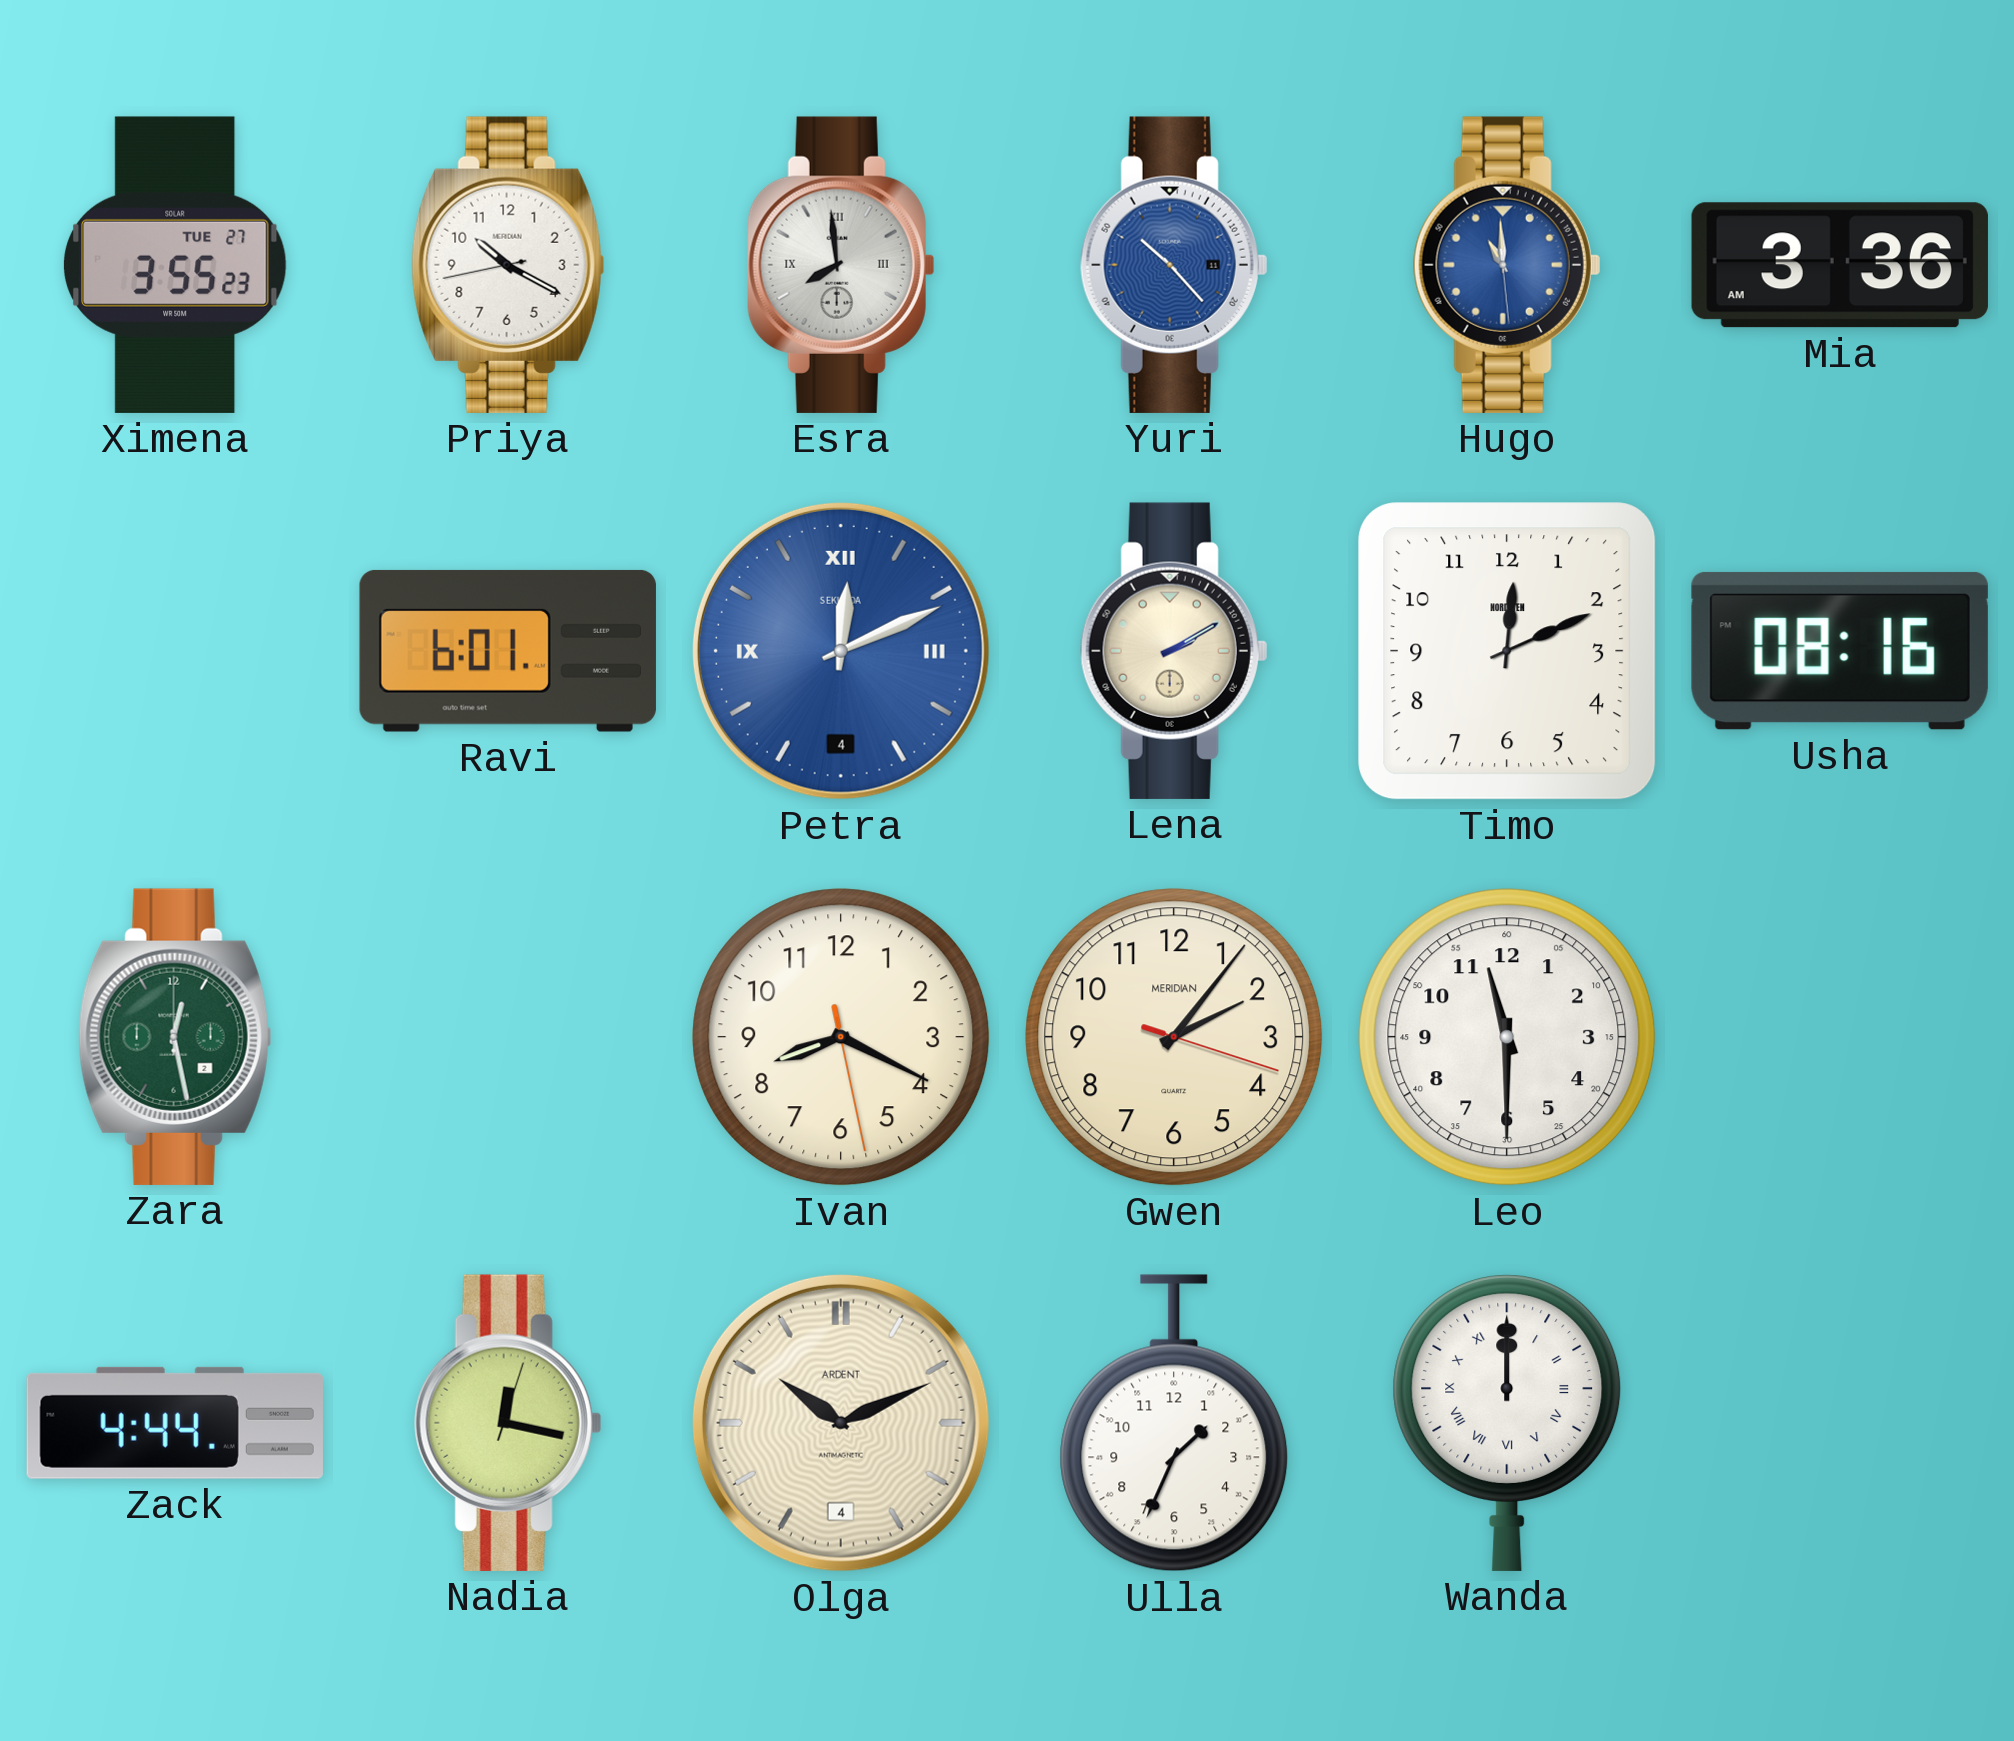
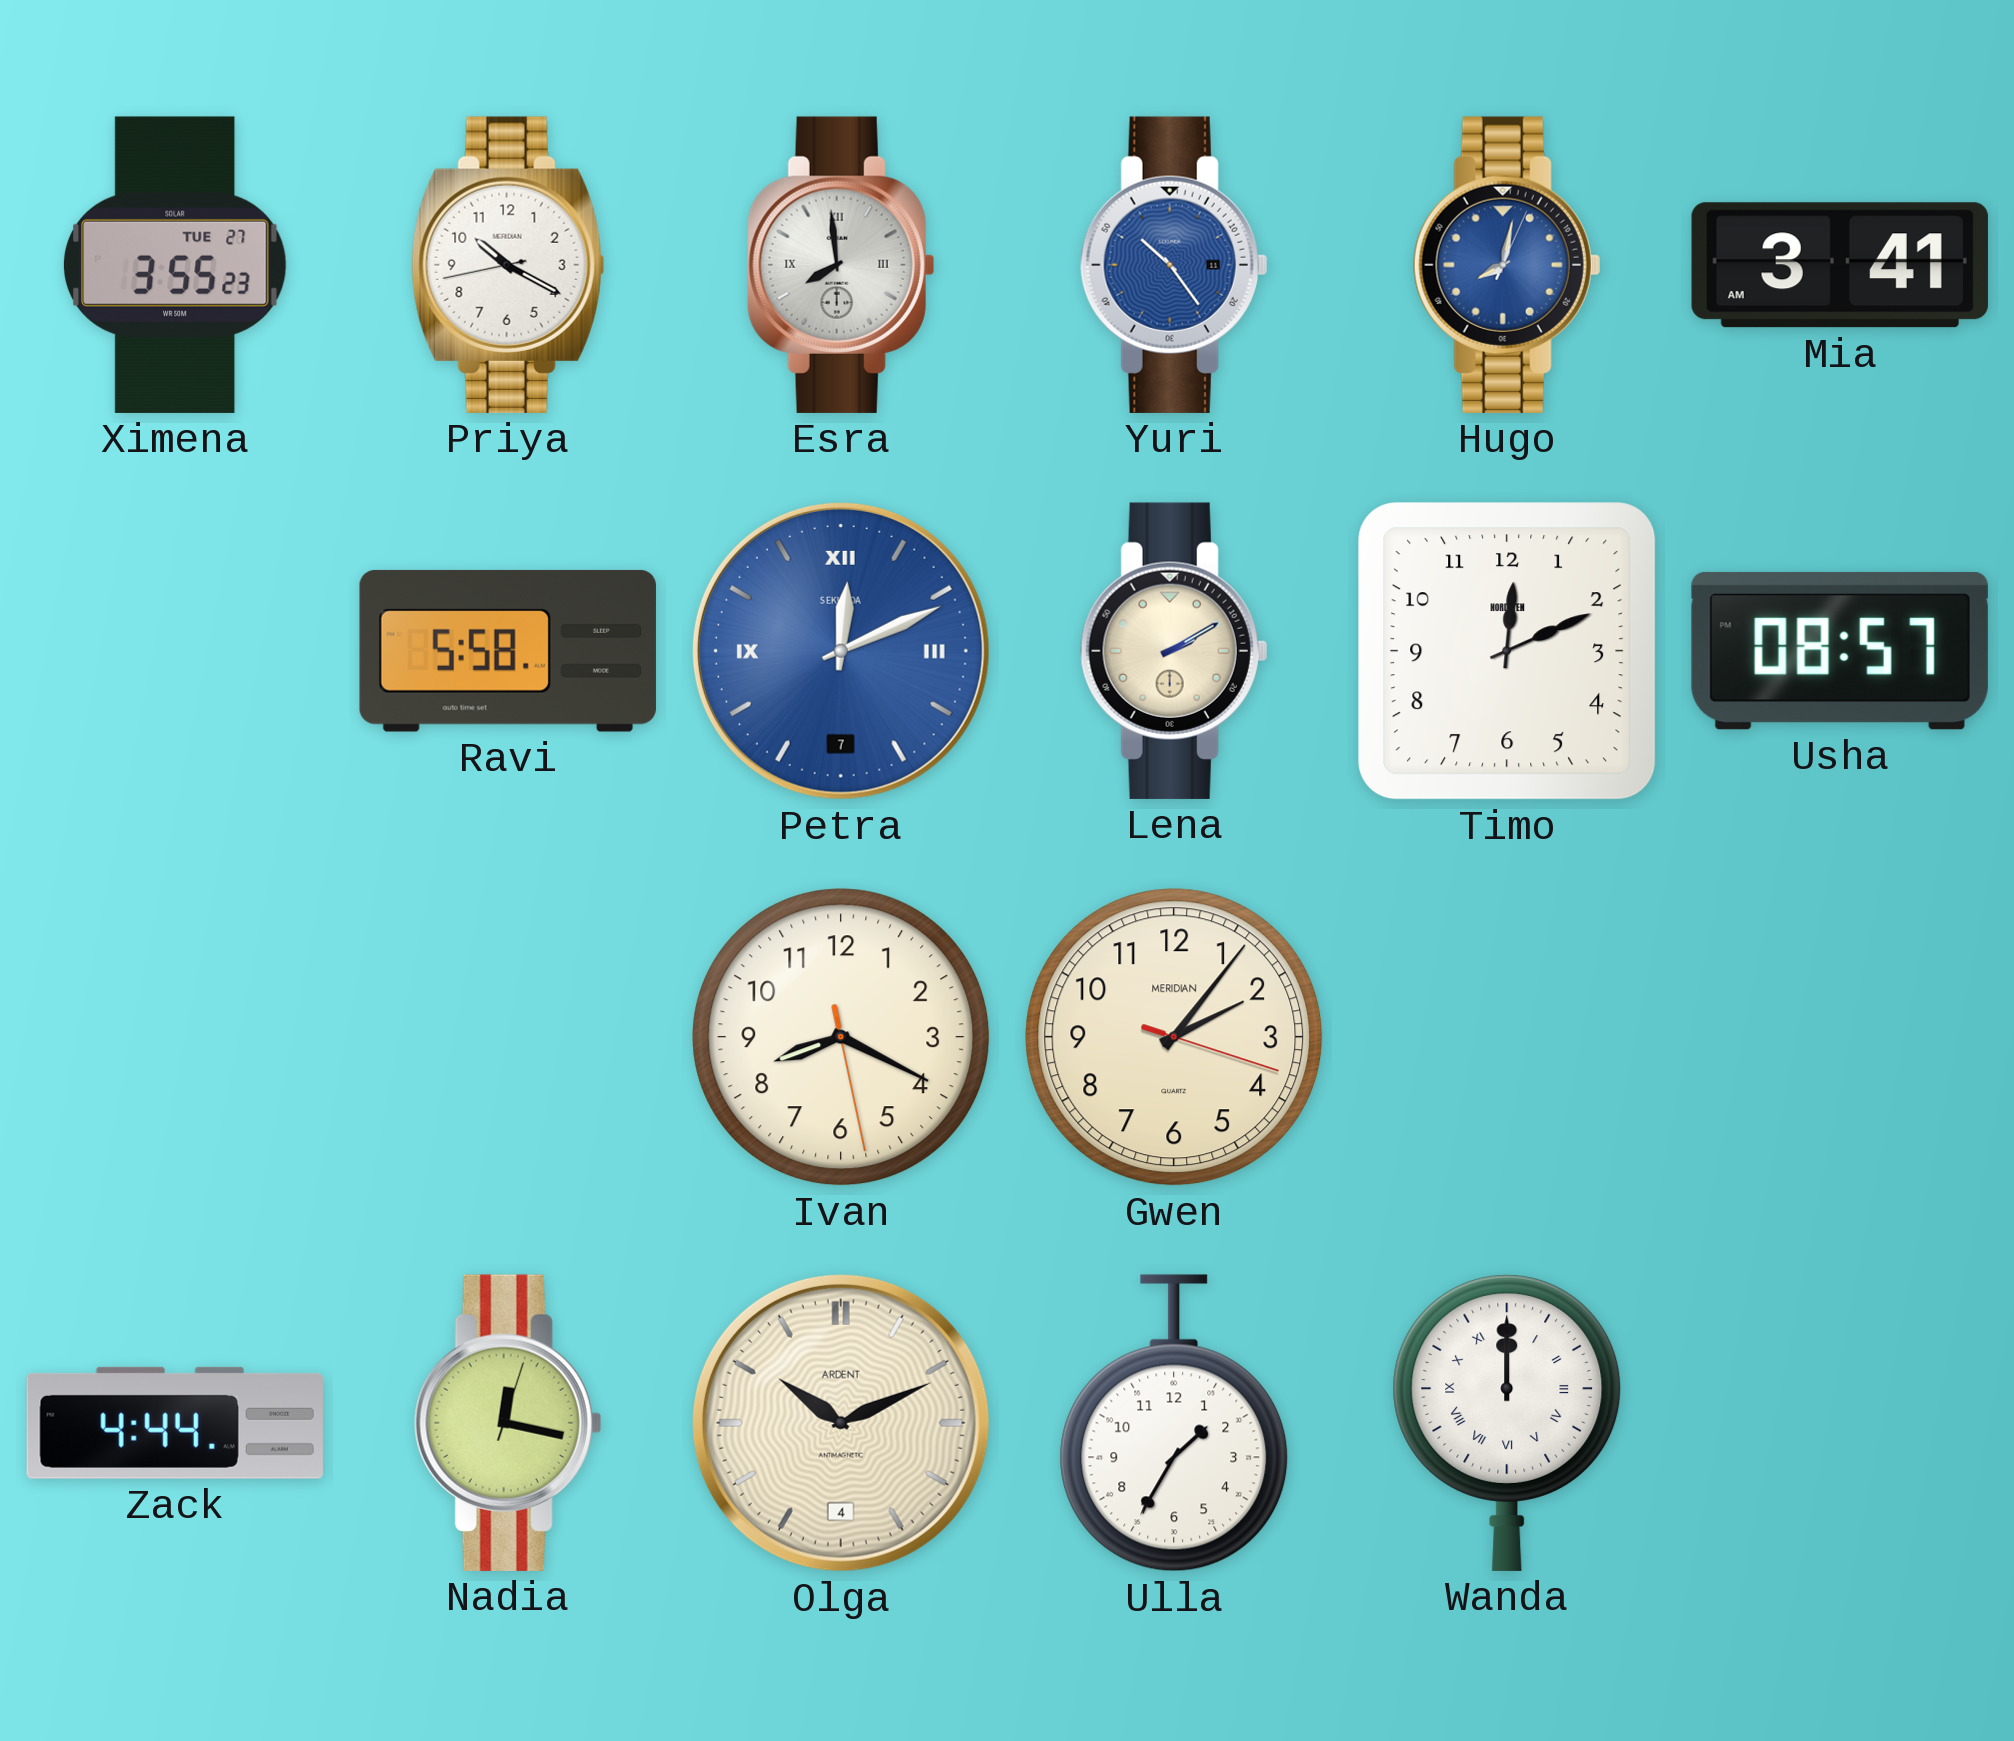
Yuri: 10:23 -> 10:24
Hugo: 10:59 -> 8:02
Mia: 3:36 -> 3:41
Ravi: 6:01 -> 5:58
Petra date: 4 -> 7
Usha: 08:16 -> 08:57
Zara: 12:28 -> none
Leo: 11:30 -> none
Ulla: 1:34 -> 1:35
